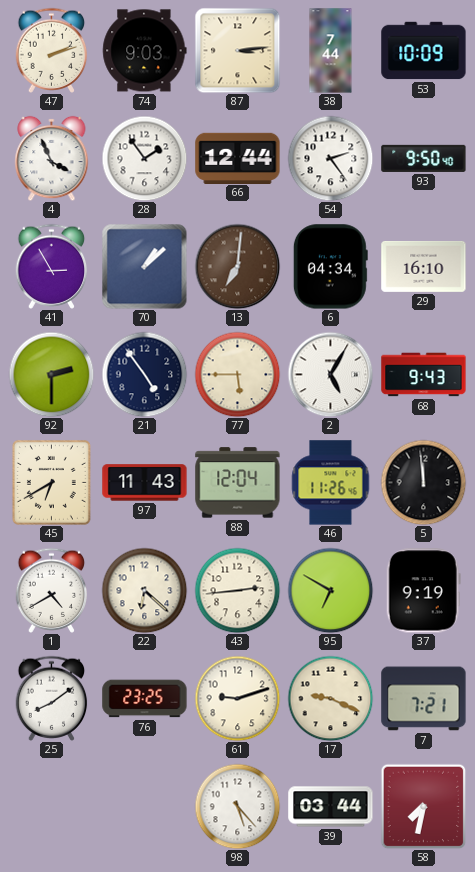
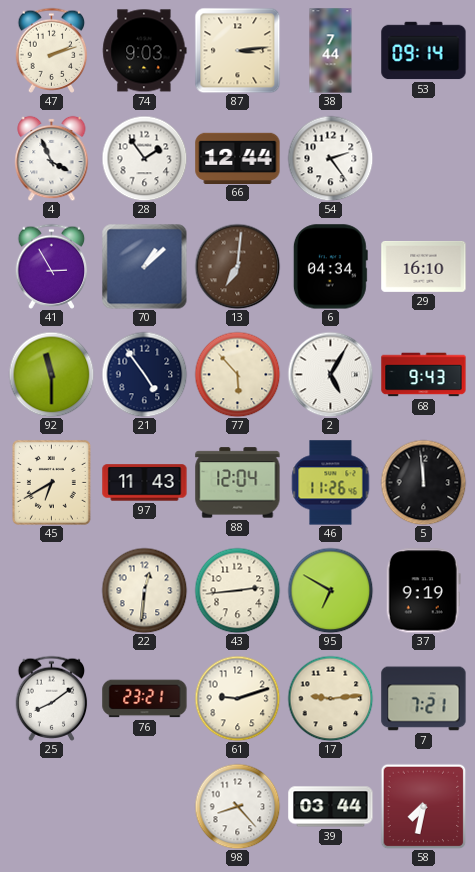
53: 10:09 -> 09:14
93: 9:50 -> none
92: 2:30 -> 11:30
77: 5:45 -> 5:53
1: 4:40 -> none
22: 6:22 -> 12:31
76: 23:25 -> 23:21
17: 9:19 -> 9:14
98: 5:23 -> 8:23
